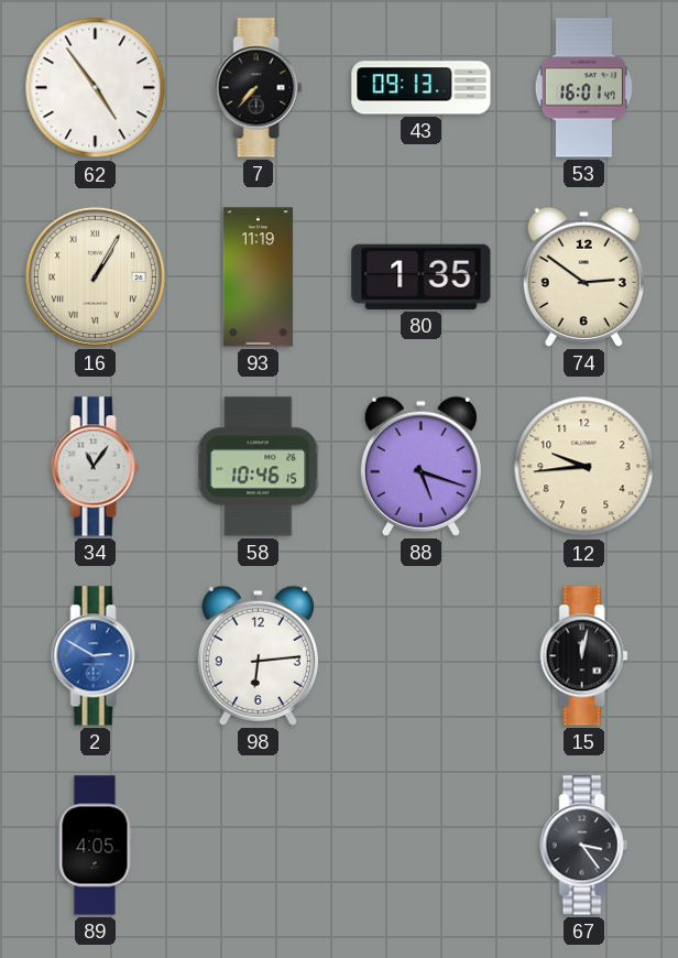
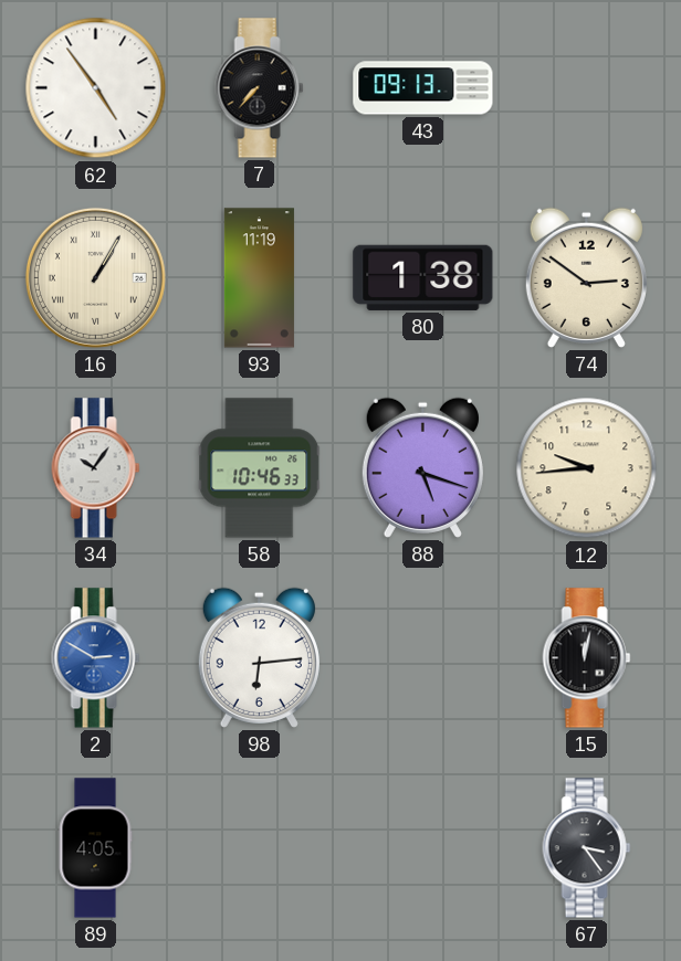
53: 16:01 -> none
80: 1:35 -> 1:38
34: 11:06 -> 10:06
58: 10:46:15 -> 10:46:33
